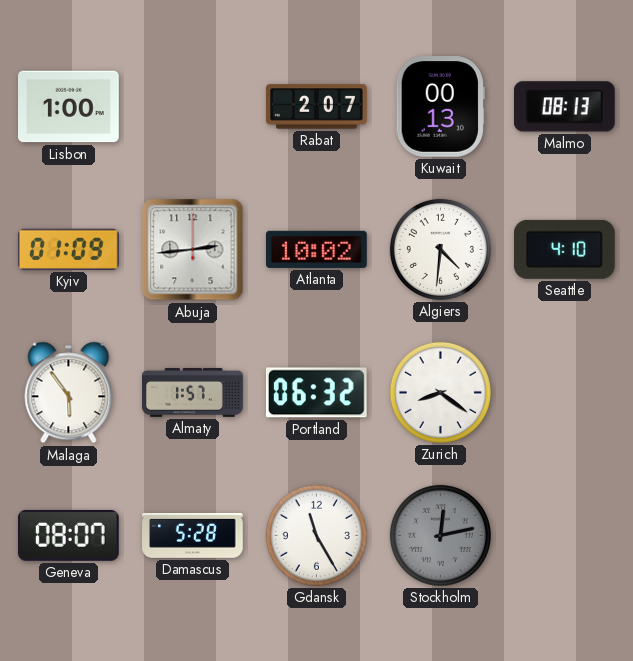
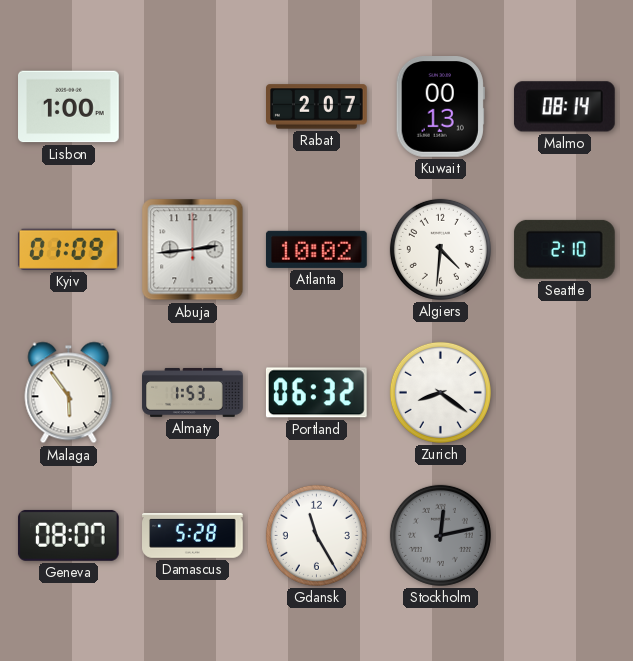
Malmo: 08:13 -> 08:14
Seattle: 4:10 -> 2:10
Almaty: 1:57 -> 1:53
